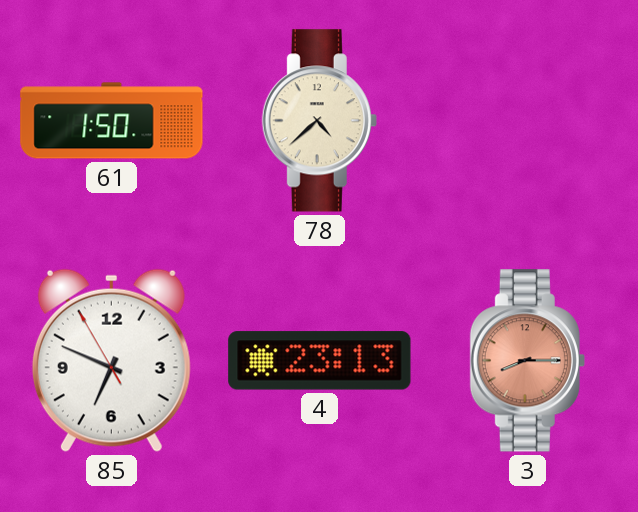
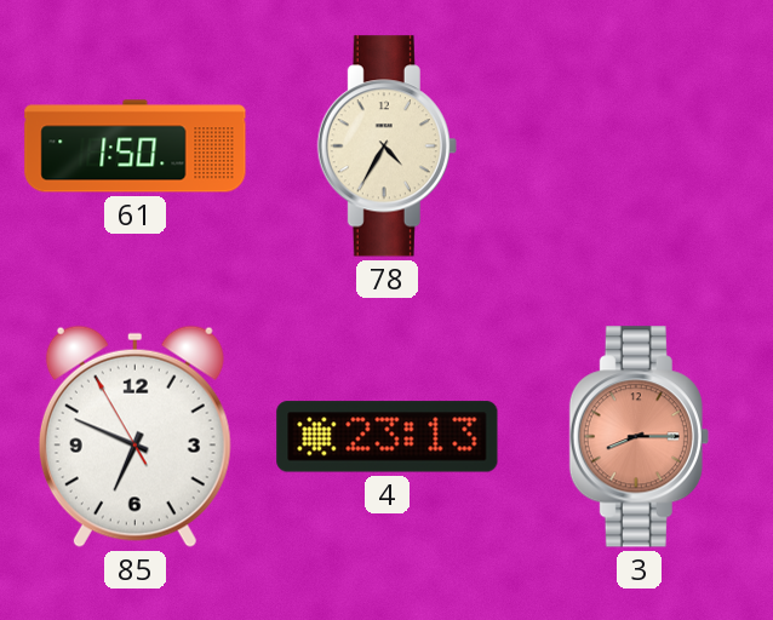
78: 4:38 -> 4:35
